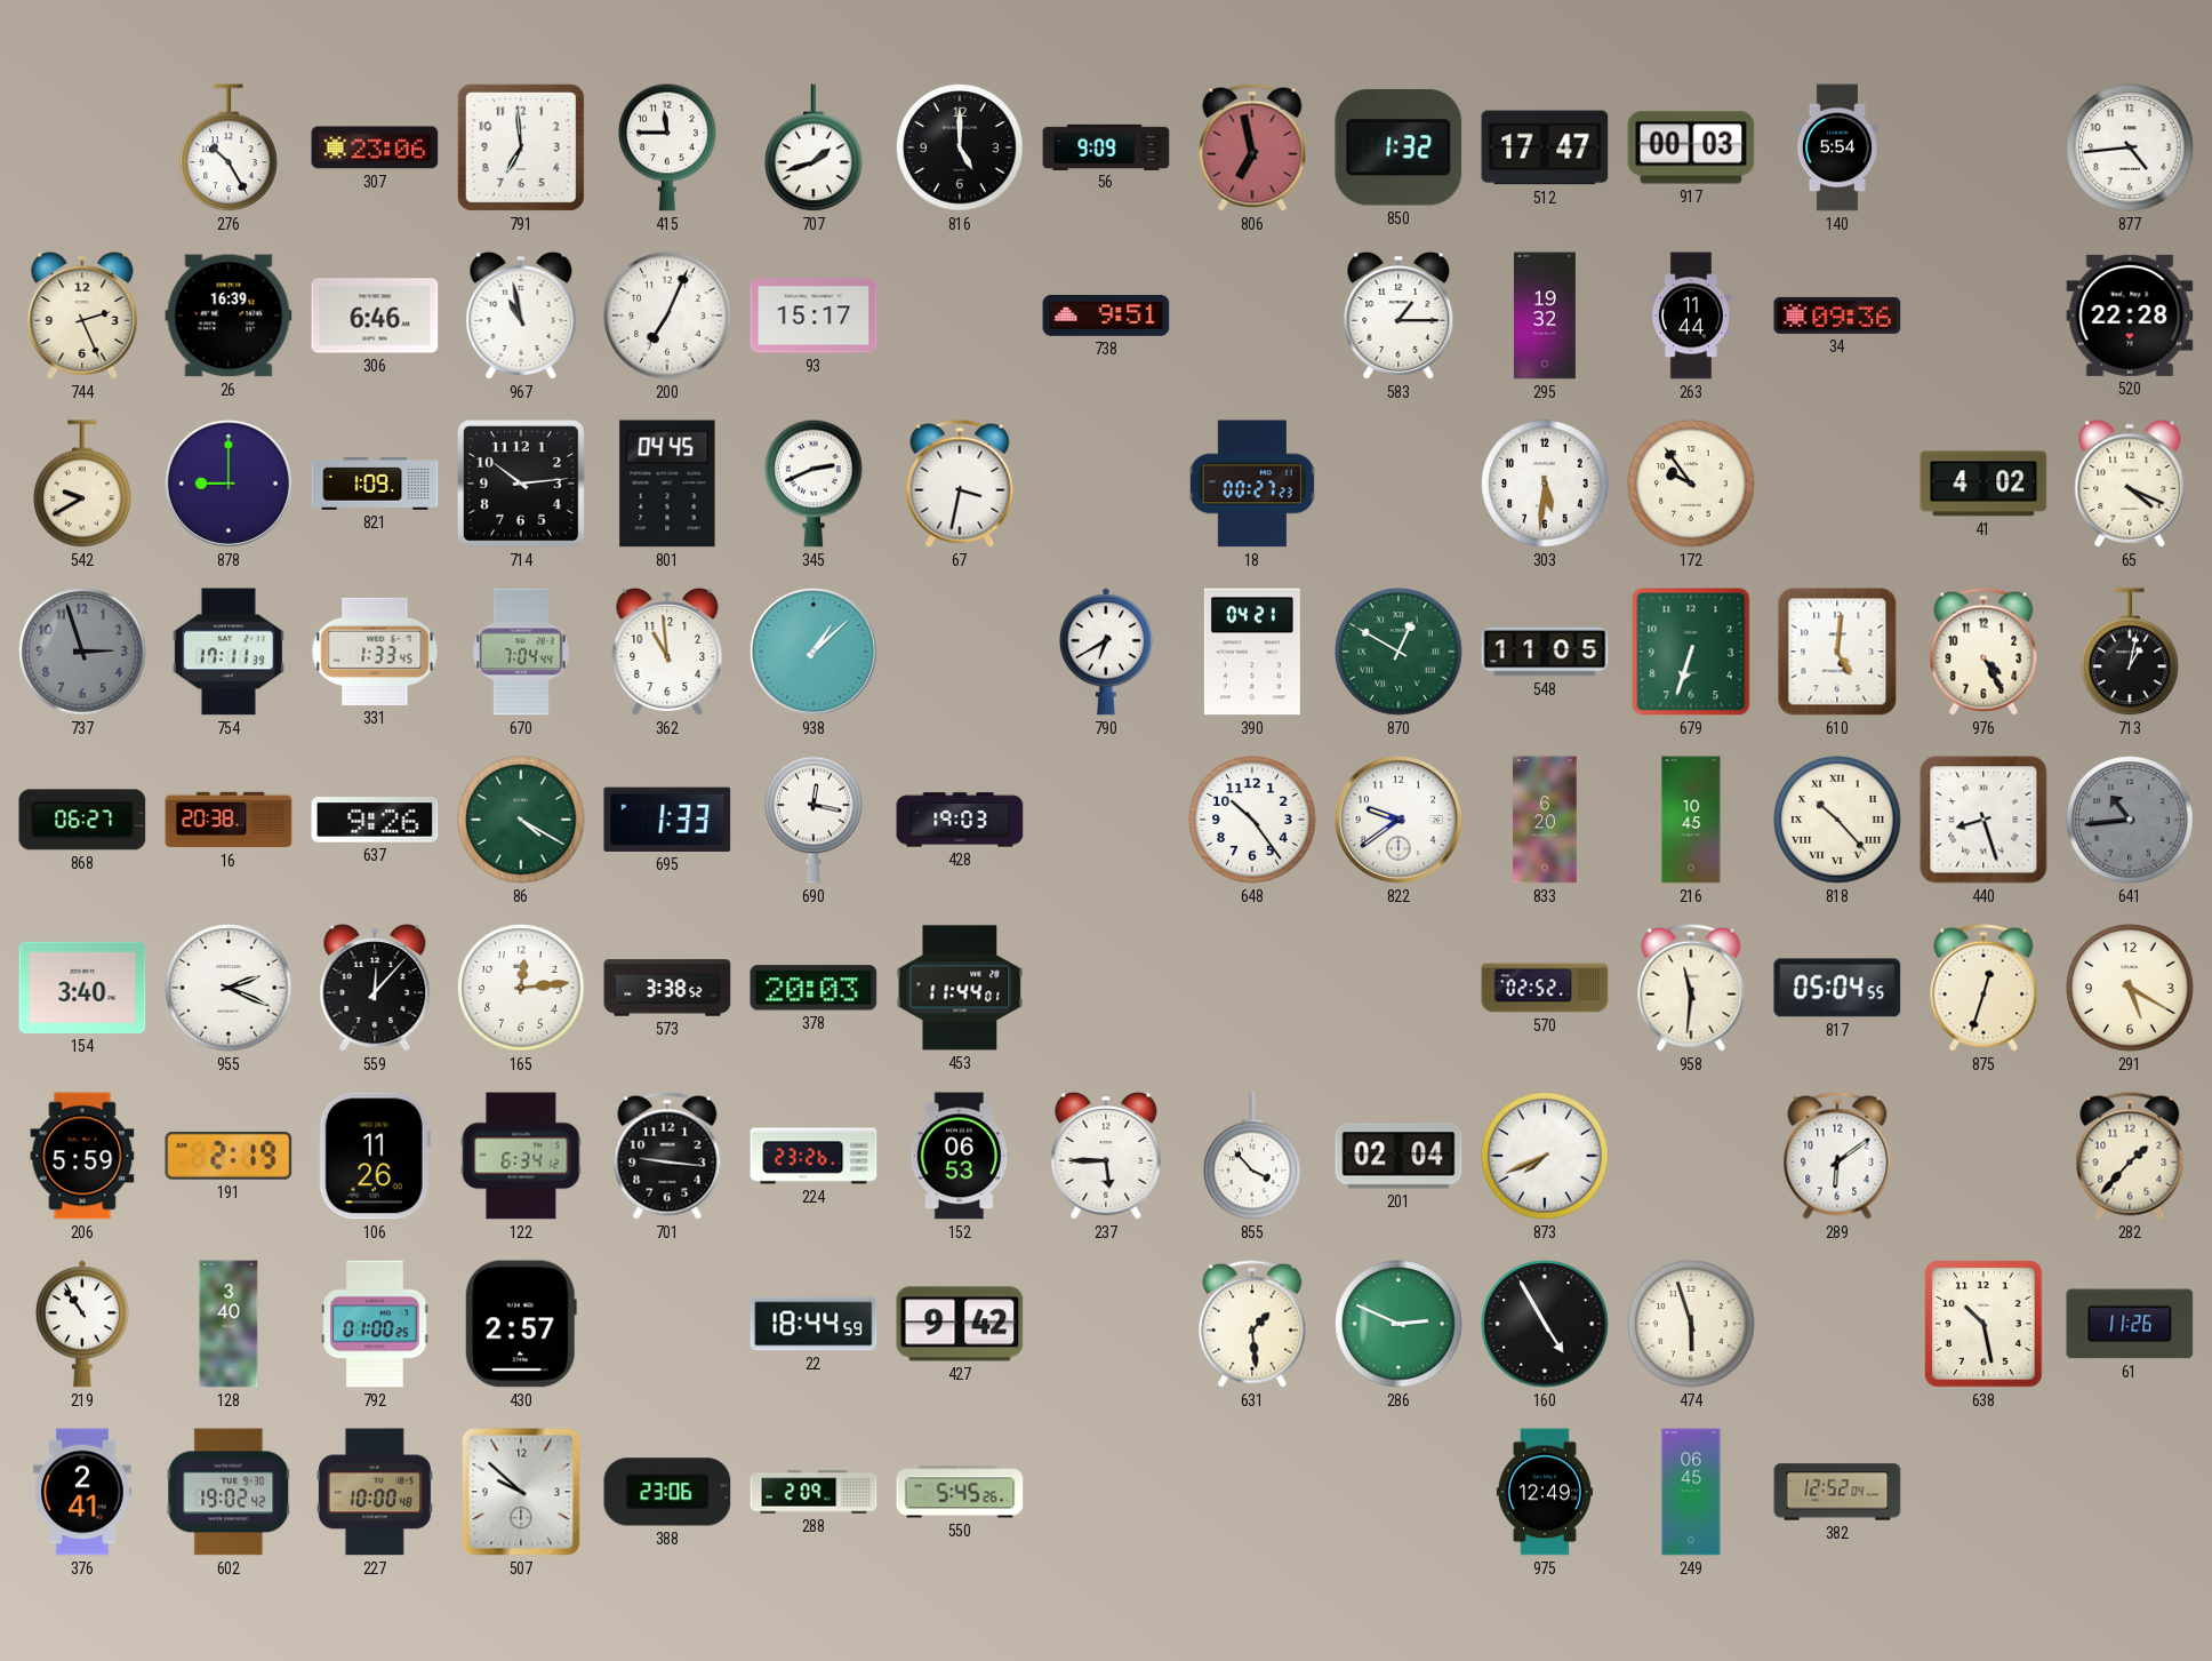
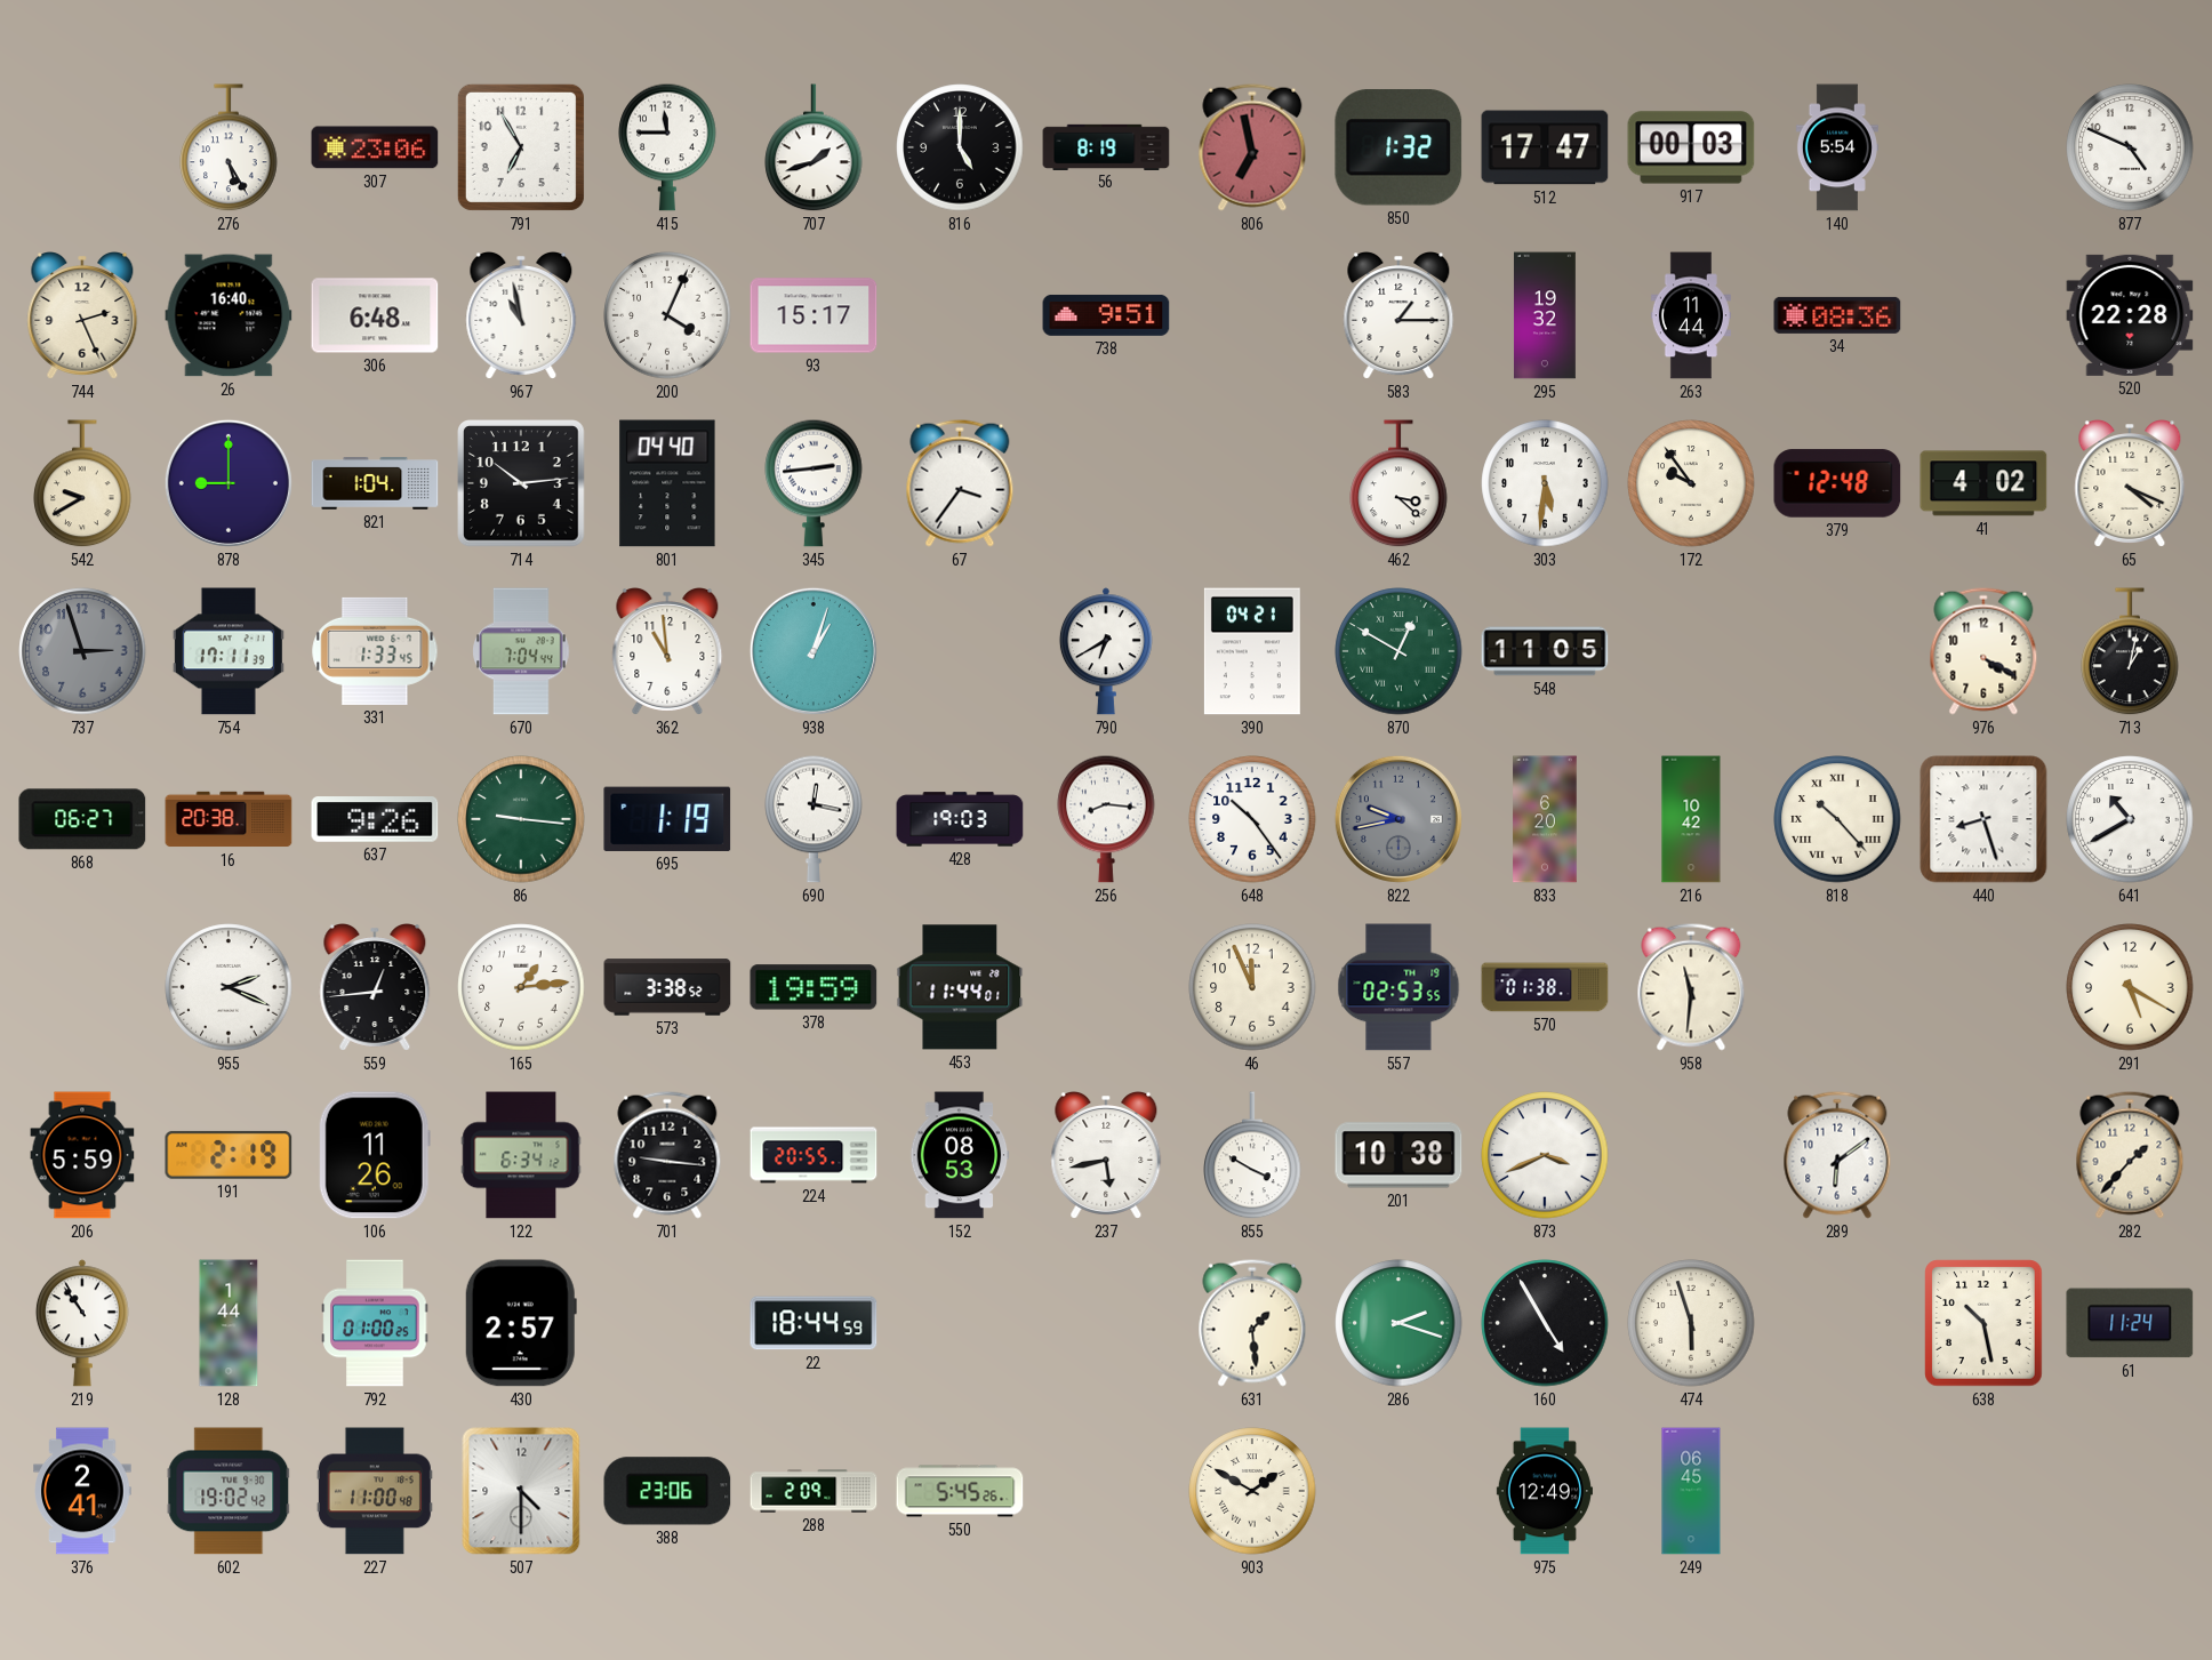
276: 10:25 -> 5:25
791: 6:59 -> 6:55
56: 9:09 -> 8:19
877: 4:44 -> 4:49
26: 16:39 -> 16:40
306: 6:46 -> 6:48
200: 7:04 -> 4:04
34: 09:36 -> 08:36
821: 1:09 -> 1:04
801: 04:45 -> 04:40
345: 2:41 -> 2:44
67: 3:32 -> 3:36
18: 00:27 -> none
462: none -> 3:22
379: none -> 12:48
938: 1:08 -> 1:03
679: 6:33 -> none
610: 5:01 -> none
976: 4:25 -> 4:20
86: 4:20 -> 9:16
695: 1:33 -> 1:19
256: none -> 8:16
822: 9:39 -> 9:43
822 dial: white -> grey
216: 10:45 -> 10:42
641: 10:44 -> 10:40
641 dial: grey -> white
154: 3:40 -> none
559: 12:07 -> 12:44
165: 12:14 -> 1:14
378: 20:03 -> 19:59
46: none -> 11:56
557: none -> 02:53
570: 02:52 -> 01:38
817: 05:04 -> none
875: 12:33 -> none
224: 23:26 -> 20:55
152: 06:53 -> 08:53
237: 5:45 -> 5:43
855: 3:53 -> 3:50
201: 02:04 -> 10:38
873: 7:41 -> 3:41
128: 3:40 -> 1:44
427: 9:42 -> none
286: 2:49 -> 2:18
61: 11:26 -> 11:24
227: 10:00 -> 11:00
507: 9:52 -> 4:30
903: none -> 1:50
382: 12:52 -> none
